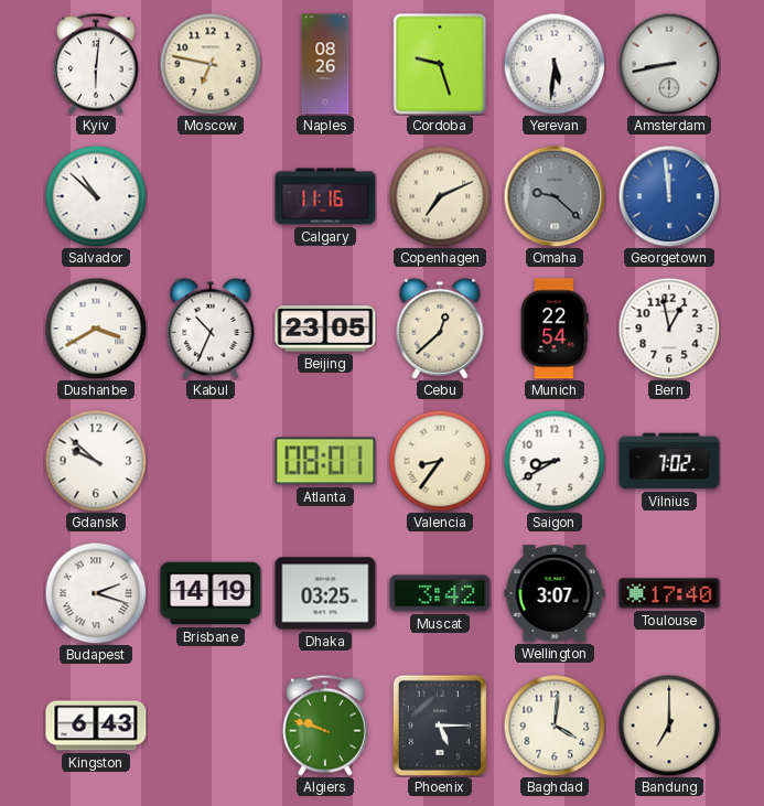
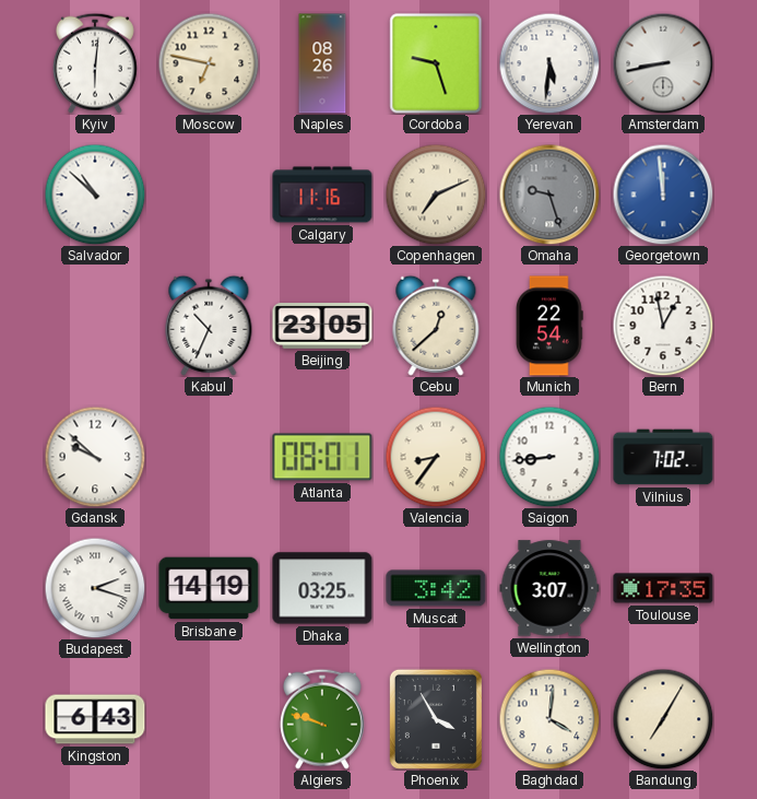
Omaha: 9:22 -> 9:27
Dushanbe: 3:40 -> none
Saigon: 8:40 -> 8:44
Toulouse: 17:40 -> 17:35
Phoenix: 5:15 -> 3:55
Bandung: 7:00 -> 7:05
